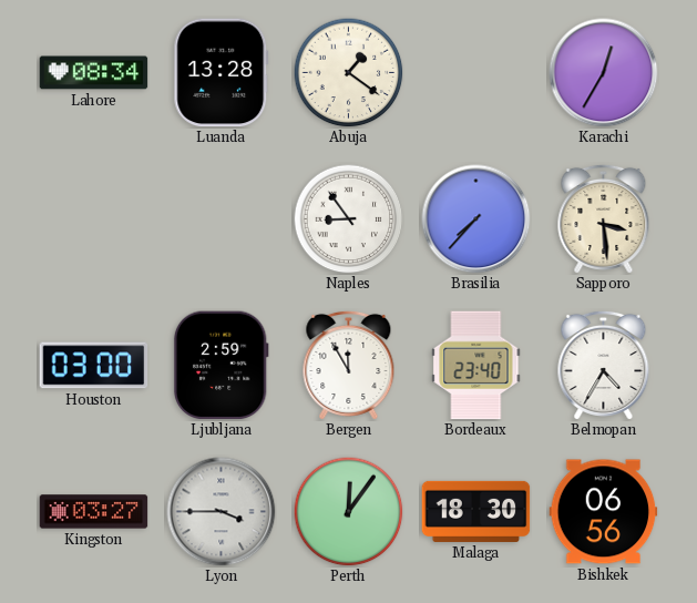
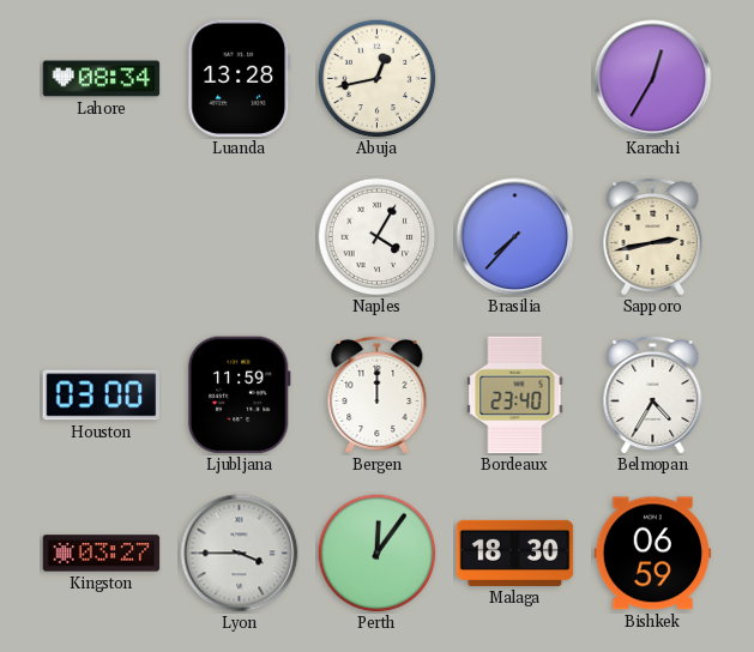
Abuja: 1:21 -> 12:43
Naples: 8:54 -> 4:05
Sapporo: 3:29 -> 2:43
Ljubljana: 2:59 -> 11:59
Bergen: 11:55 -> 12:00
Bishkek: 06:56 -> 06:59
